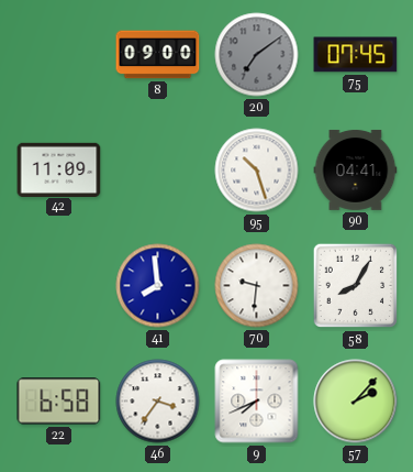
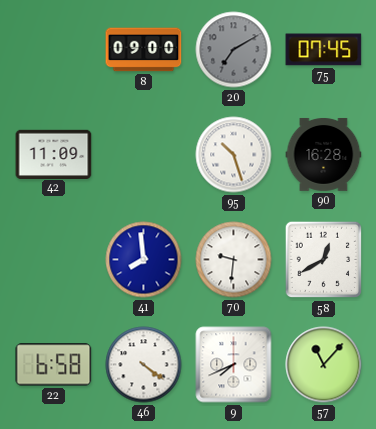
20: 7:09 -> 7:10
90: 04:41 -> 16:28
58: 8:05 -> 12:40
46: 3:36 -> 4:21
57: 2:07 -> 11:07
